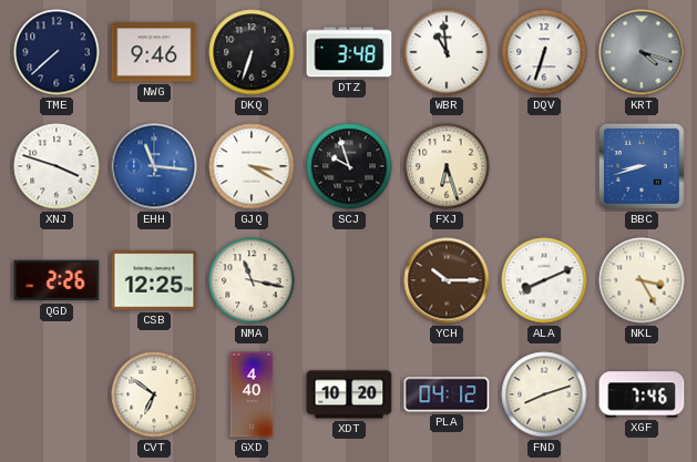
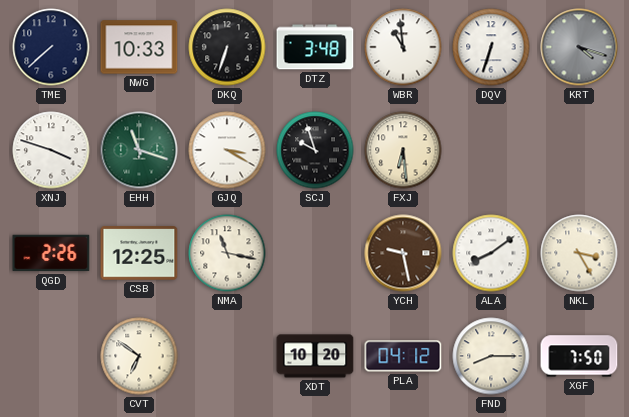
NWG: 9:46 -> 10:33
EHH: 11:16 -> 11:18
EHH dial: blue -> green
FXJ: 6:27 -> 6:29
BBC: 8:42 -> none
YCH: 10:15 -> 9:28
ALA: 8:11 -> 8:09
GXD: 4:40 -> none
FND: 8:12 -> 8:15
XGF: 7:46 -> 7:50
